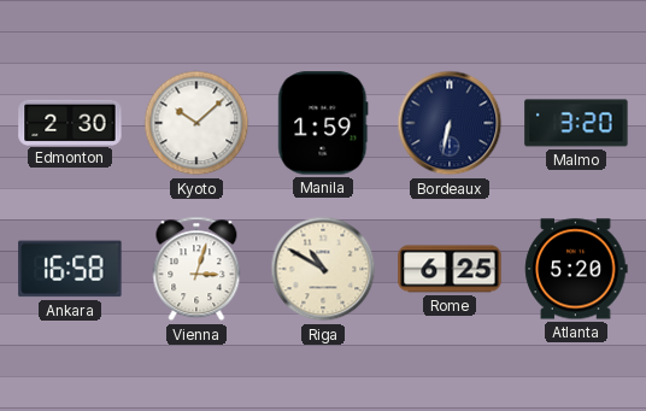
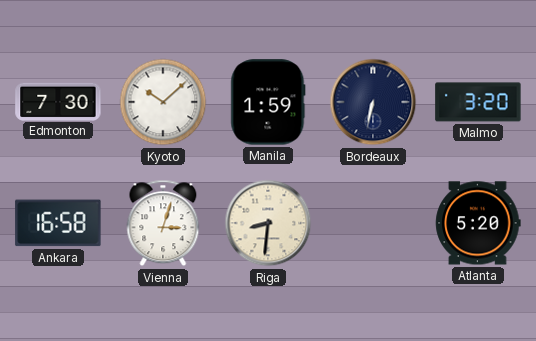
Edmonton: 2:30 -> 7:30
Riga: 10:50 -> 8:31
Rome: 6:25 -> none
